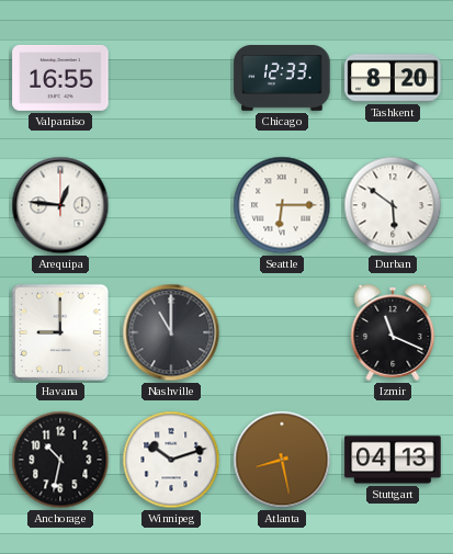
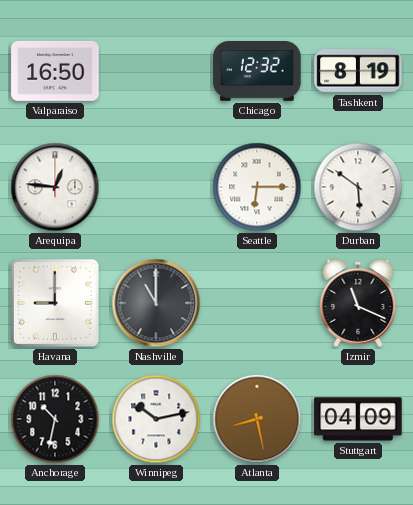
Valparaiso: 16:55 -> 16:50
Chicago: 12:33 -> 12:32
Tashkent: 8:20 -> 8:19
Winnipeg: 10:12 -> 10:13
Stuttgart: 04:13 -> 04:09
